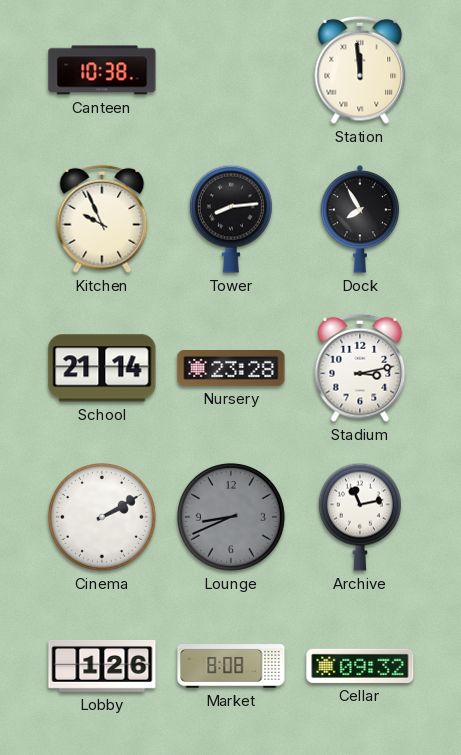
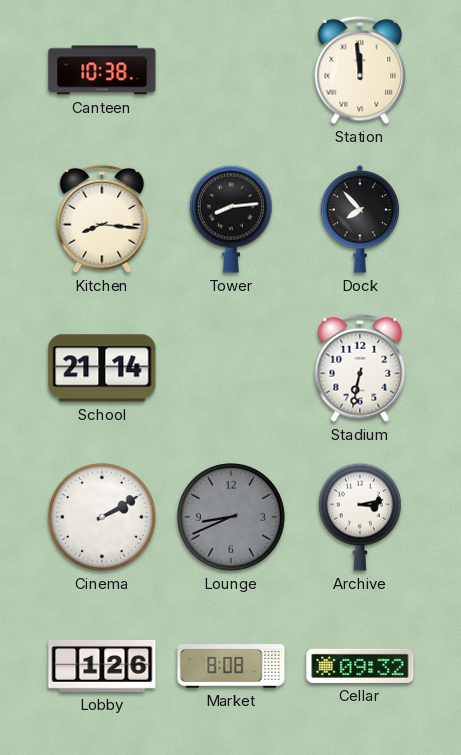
Kitchen: 9:56 -> 8:16
Dock: 7:55 -> 7:53
Nursery: 23:28 -> none
Stadium: 3:13 -> 6:32
Archive: 11:13 -> 3:13
